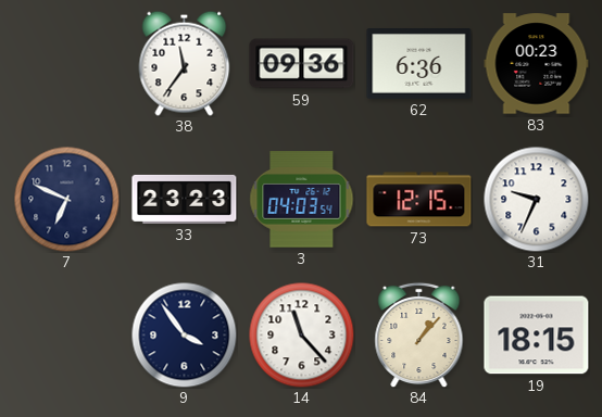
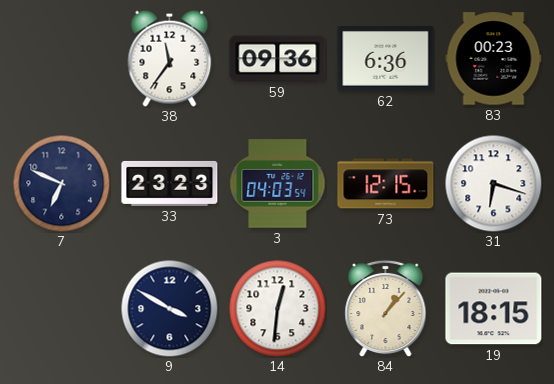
31: 9:34 -> 6:18
9: 3:54 -> 3:50
14: 11:23 -> 12:31
